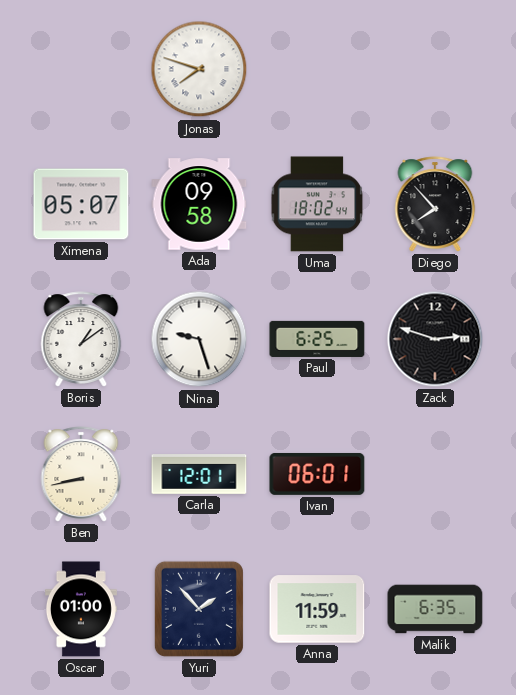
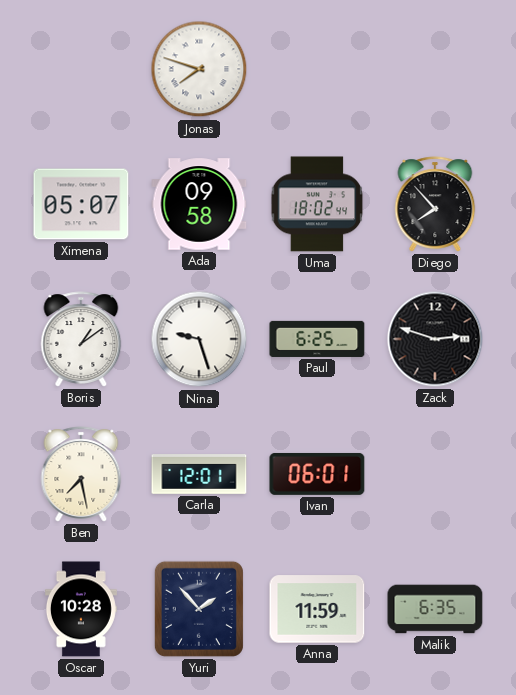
Ben: 8:43 -> 7:28
Oscar: 01:00 -> 10:28
